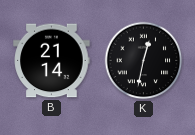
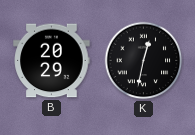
B: 21:14 -> 20:29
